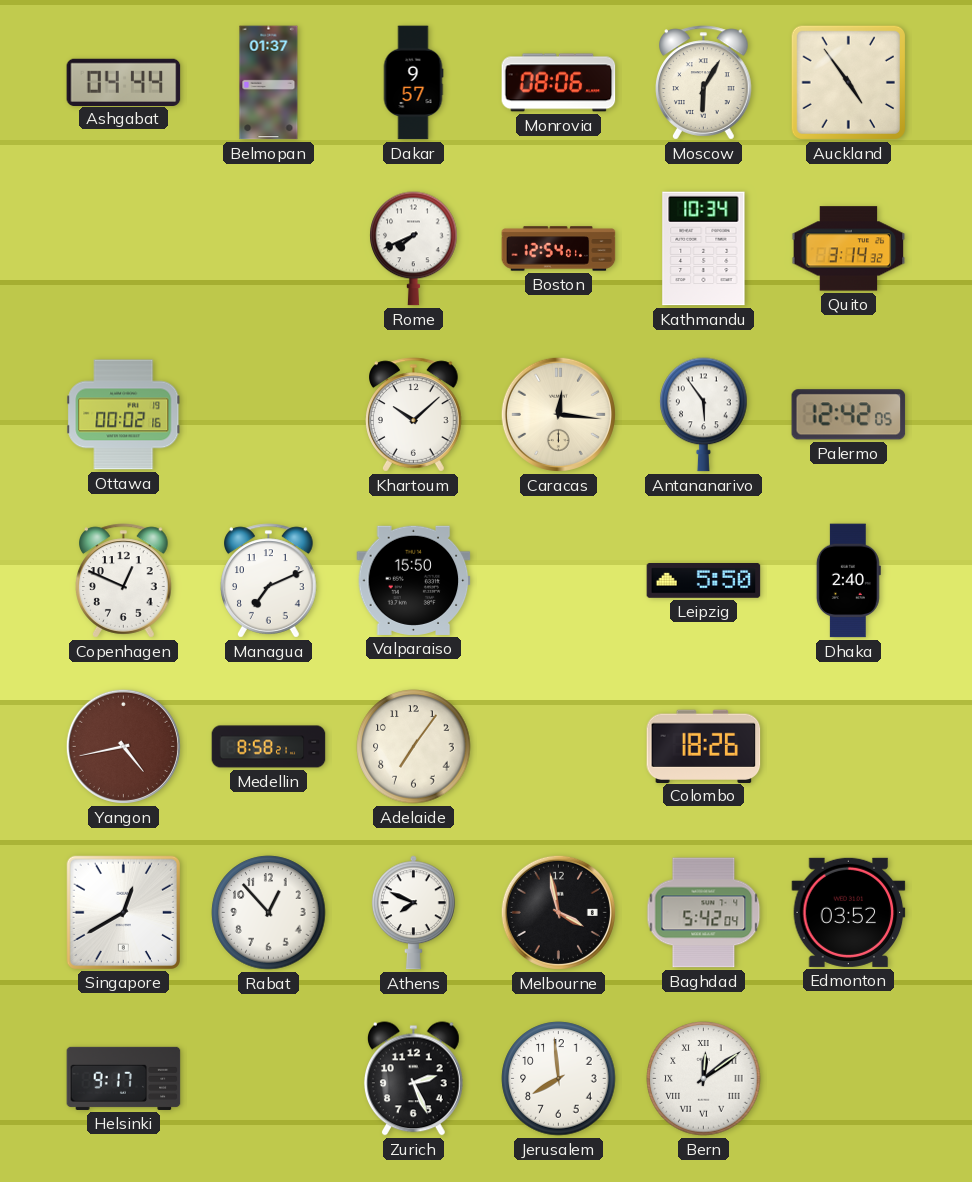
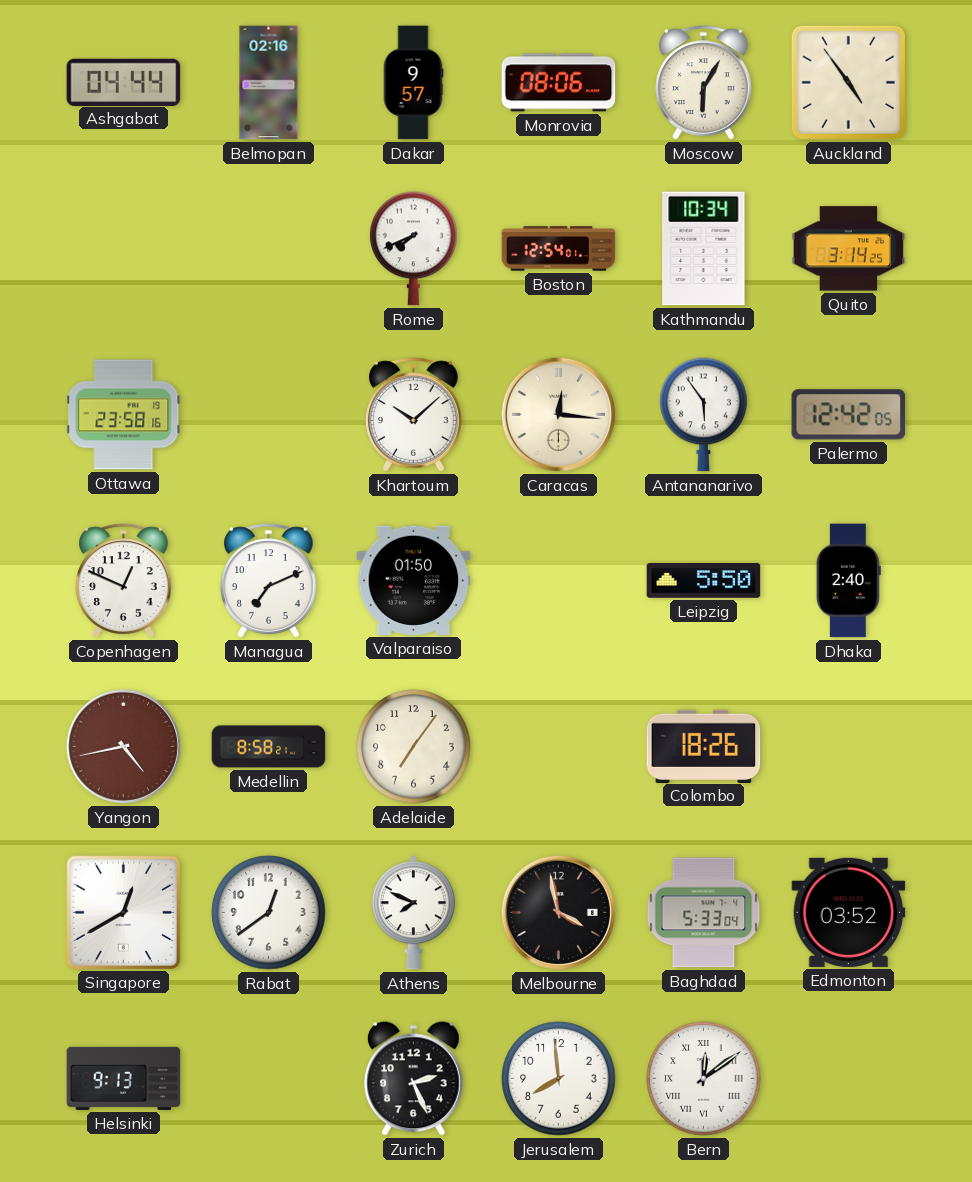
Belmopan: 01:37 -> 02:16
Quito: 3:14:32 -> 3:14:25
Ottawa: 00:02 -> 23:58
Valparaiso: 15:50 -> 01:50
Rabat: 12:53 -> 12:39
Baghdad: 5:42 -> 5:33
Helsinki: 9:17 -> 9:13
